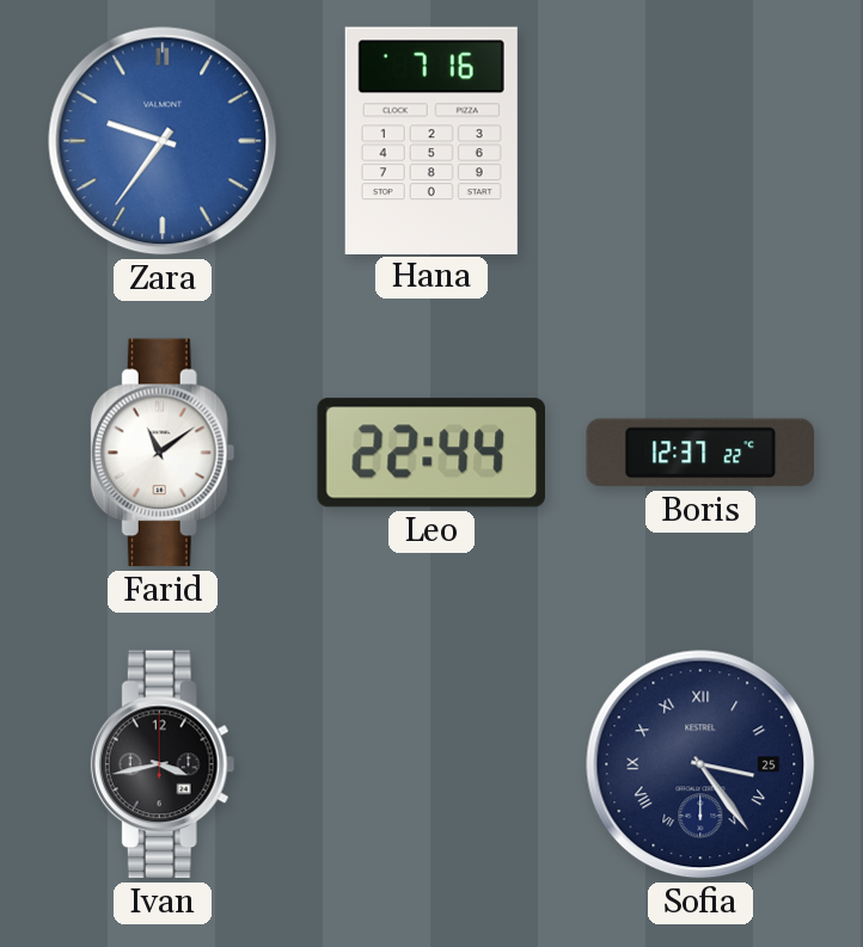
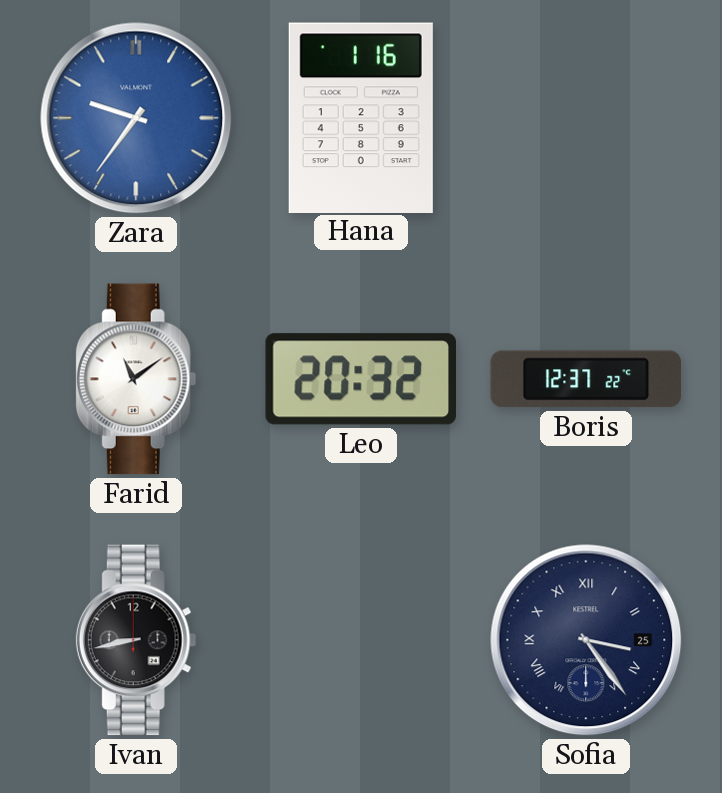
Hana: 7:16 -> 1:16
Leo: 22:44 -> 20:32
Ivan: 3:43 -> 8:43
